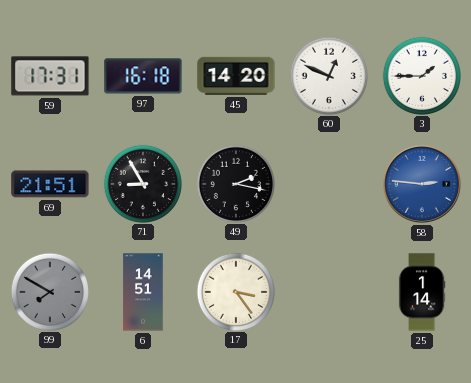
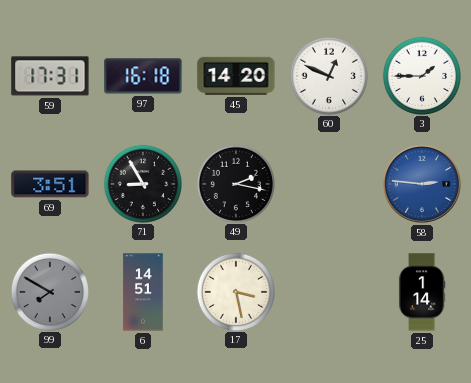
69: 21:51 -> 3:51
17: 3:24 -> 3:28
